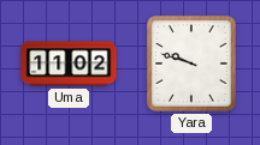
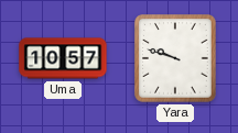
Uma: 11:02 -> 10:57
